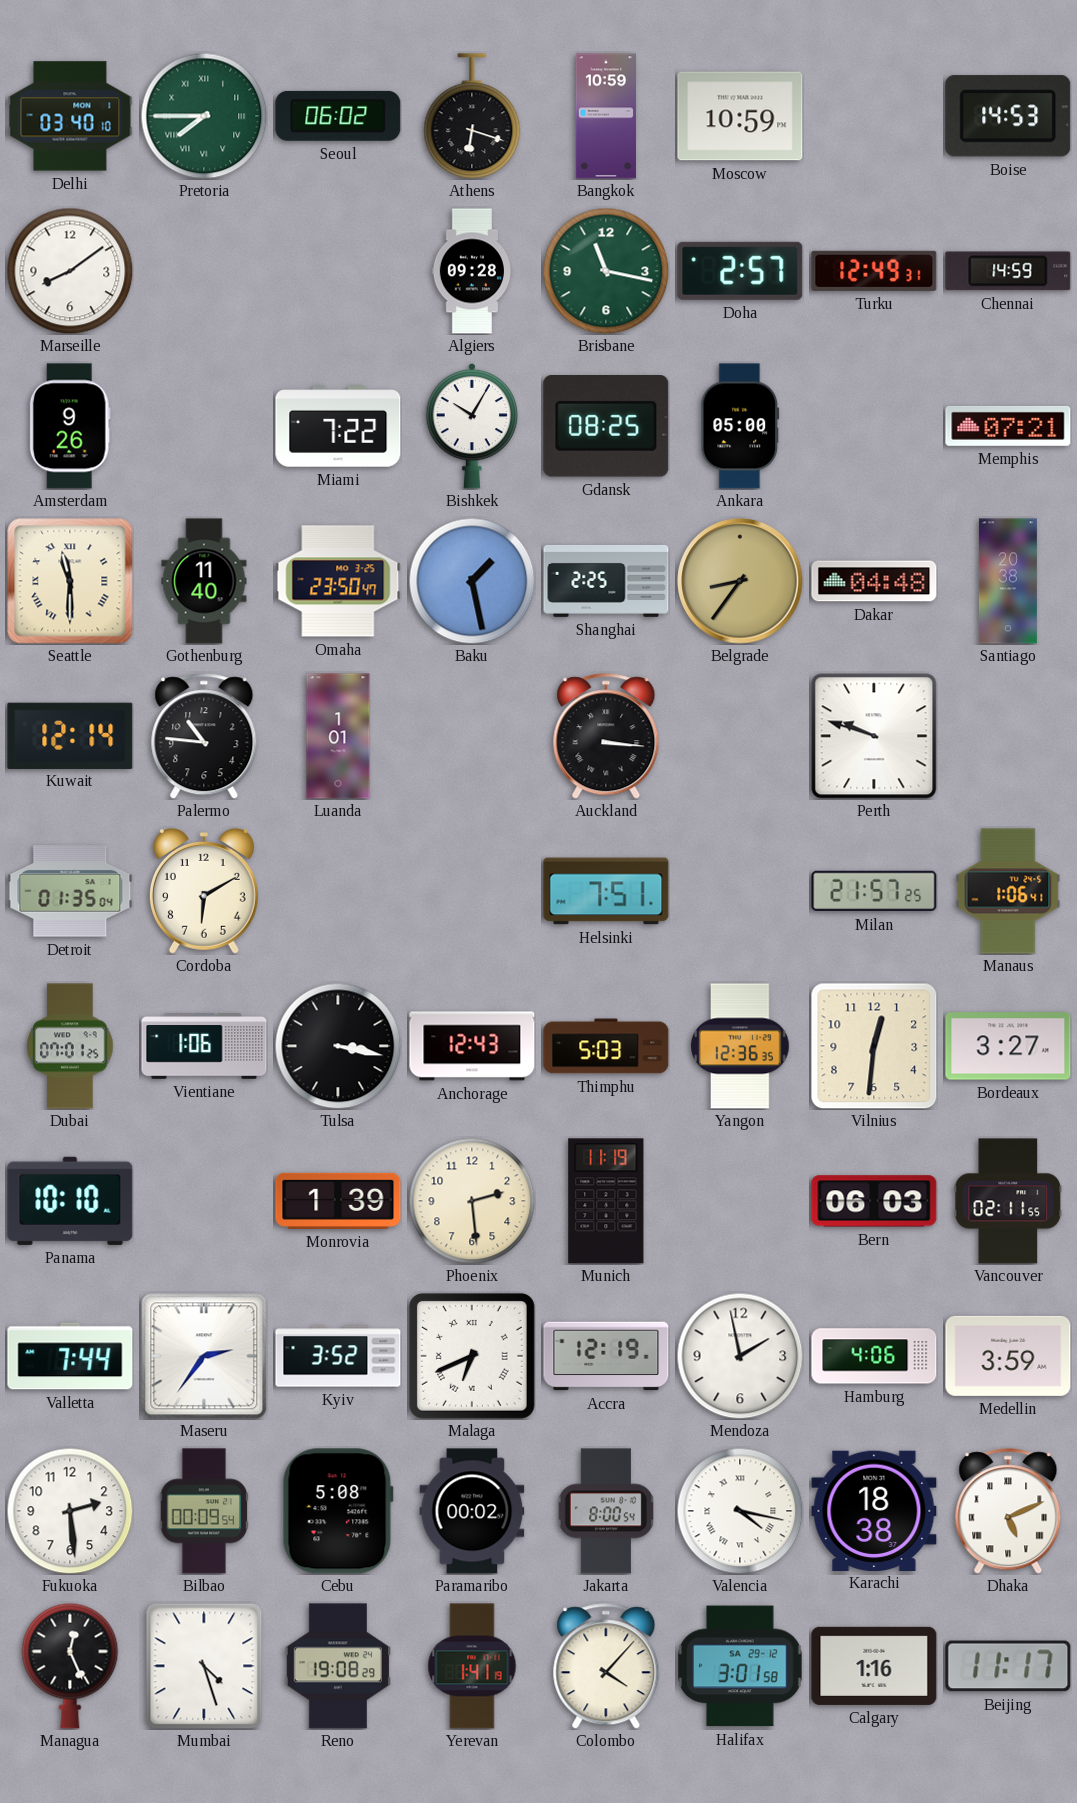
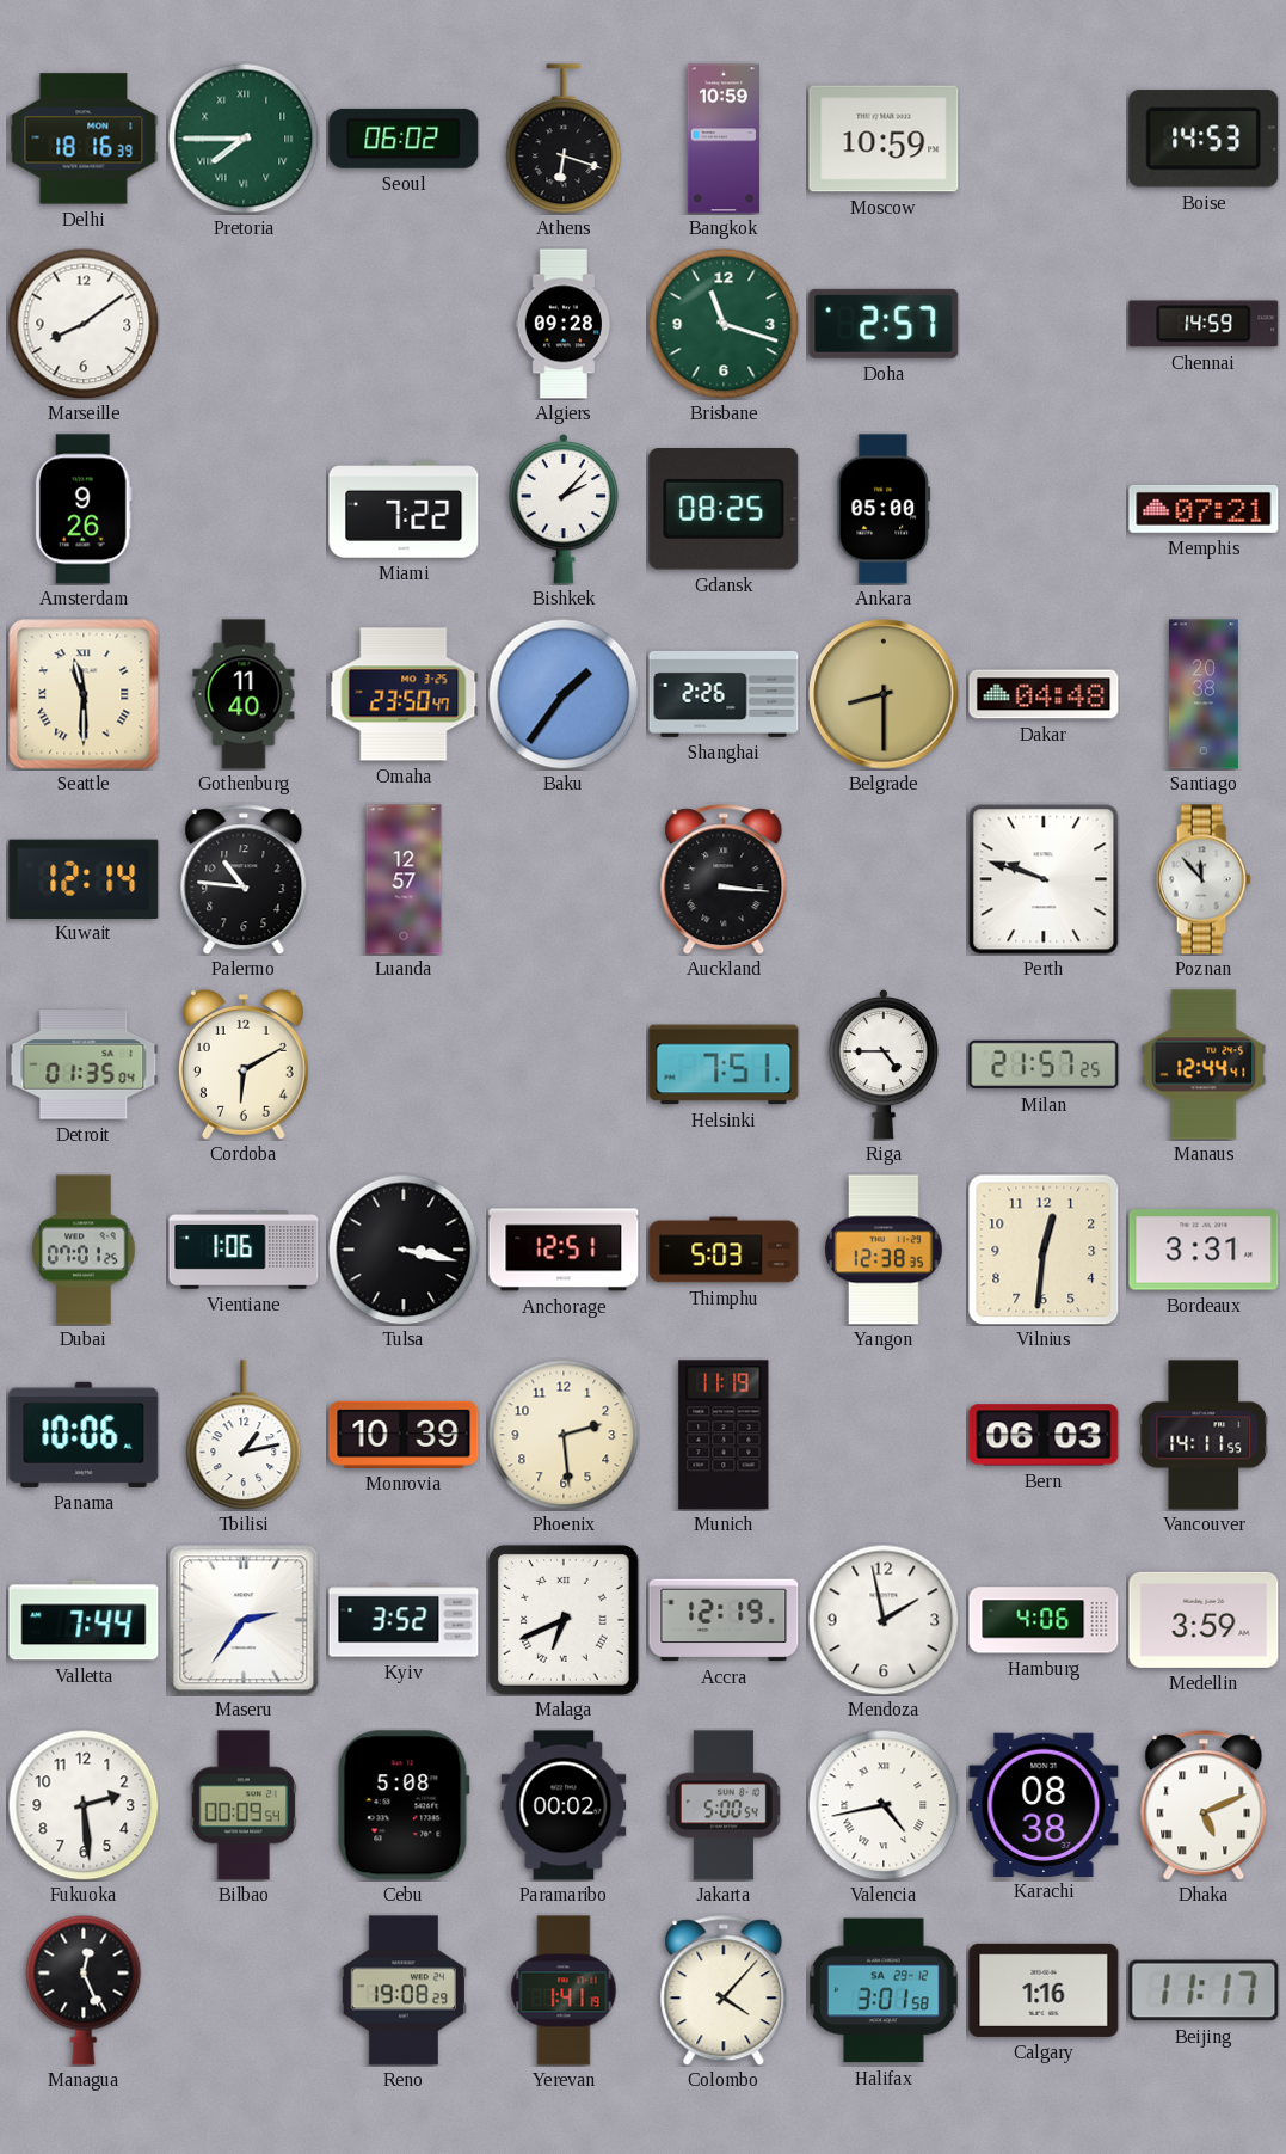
Delhi: 03:40 -> 18:16
Brisbane: 11:17 -> 11:18
Turku: 12:49 -> none
Bishkek: 10:05 -> 2:07
Baku: 1:28 -> 1:36
Shanghai: 2:25 -> 2:26
Belgrade: 8:36 -> 8:30
Luanda: 1:01 -> 12:57
Poznan: none -> 11:53
Riga: none -> 4:45
Manaus: 1:06 -> 12:44
Anchorage: 12:43 -> 12:51
Yangon: 12:36 -> 12:38
Bordeaux: 3:27 -> 3:31
Panama: 10:10 -> 10:06
Tbilisi: none -> 1:13
Monrovia: 1:39 -> 10:39
Vancouver: 02:11 -> 14:11
Jakarta: 8:00 -> 5:00
Valencia: 4:17 -> 4:43
Karachi: 18:38 -> 08:38
Mumbai: 4:27 -> none
